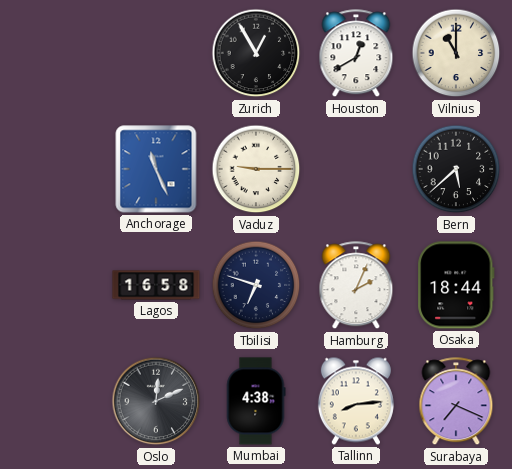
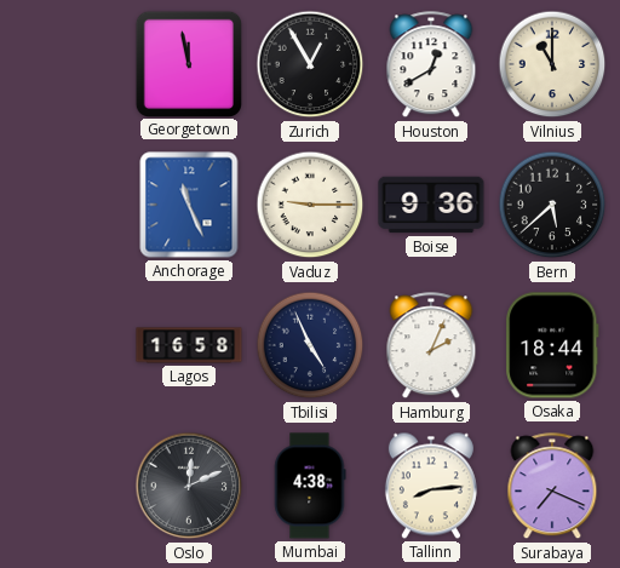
Georgetown: none -> 11:58
Boise: none -> 9:36
Tbilisi: 6:48 -> 4:56
